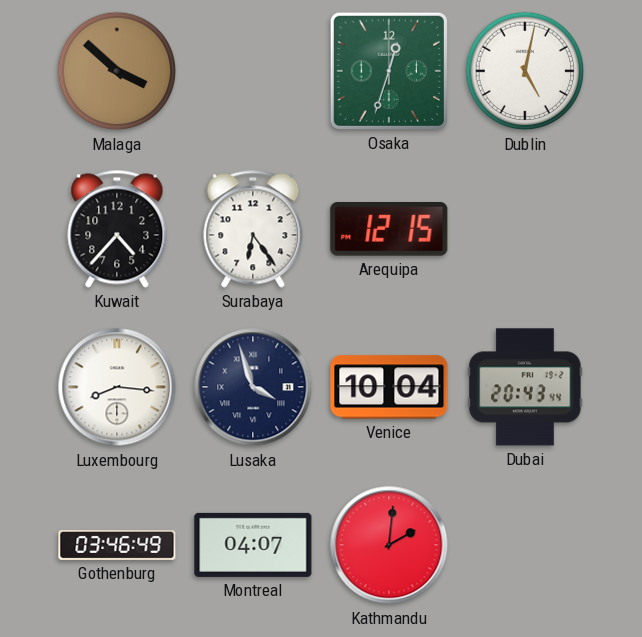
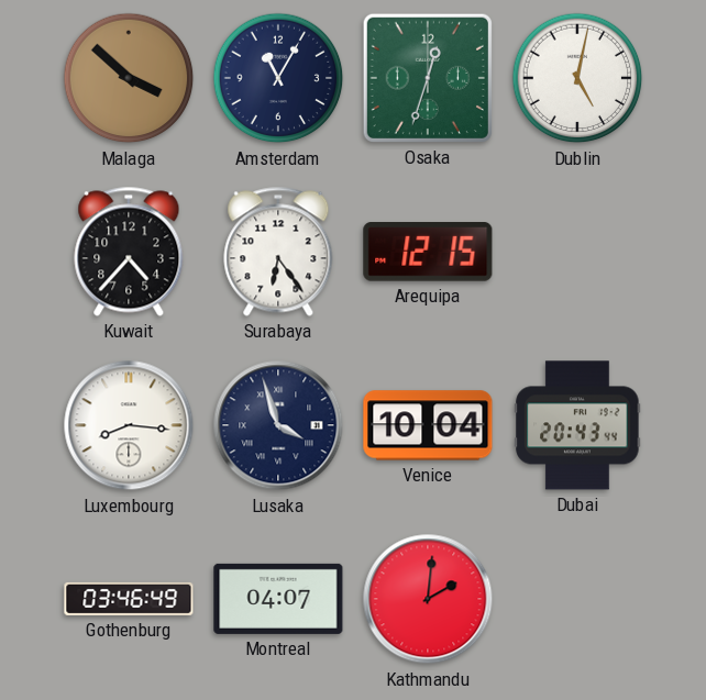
Amsterdam: none -> 11:05
